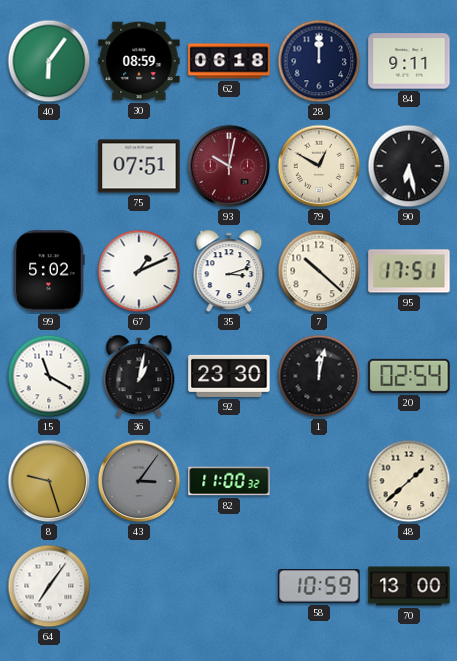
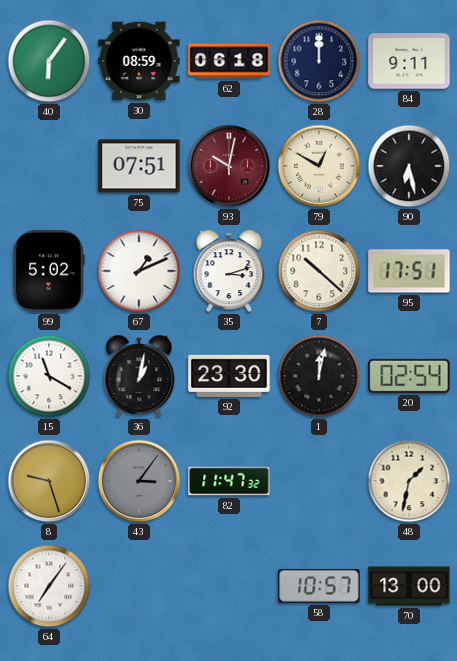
82: 11:00 -> 11:47
48: 1:38 -> 1:32
58: 10:59 -> 10:57
